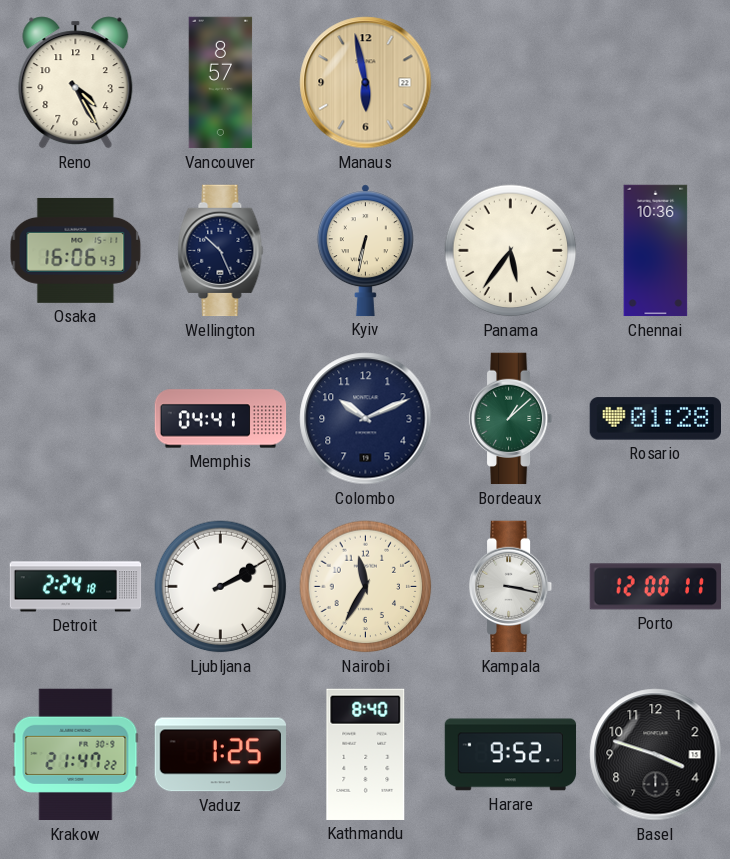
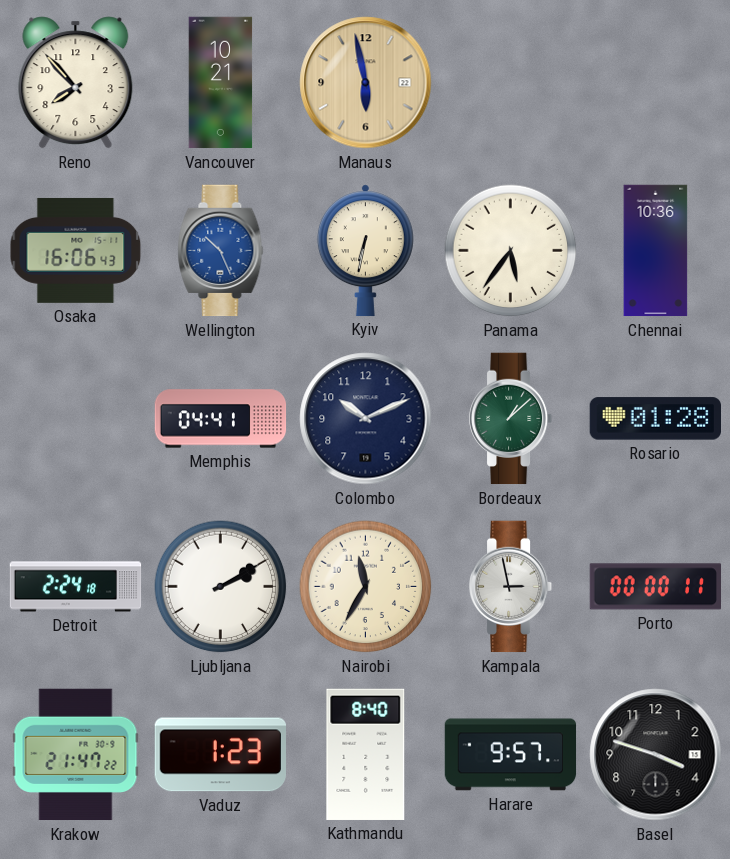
Reno: 4:25 -> 7:53
Vancouver: 8:57 -> 10:21
Wellington dial: navy -> blue
Kampala: 3:17 -> 2:58
Porto: 12:00 -> 00:00
Vaduz: 1:25 -> 1:23
Harare: 9:52 -> 9:57
